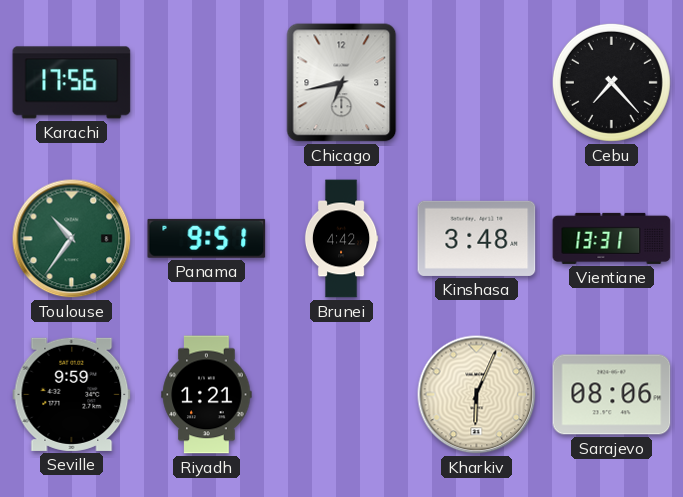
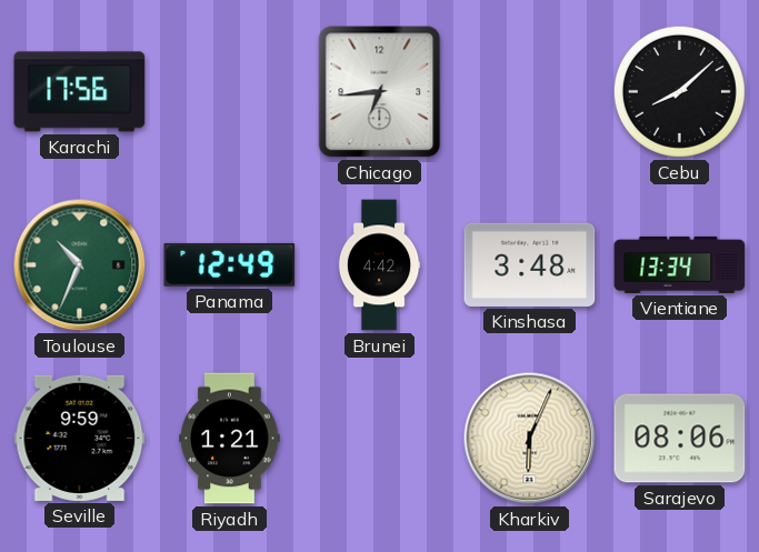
Chicago: 6:43 -> 6:44
Cebu: 7:23 -> 8:08
Toulouse: 10:36 -> 10:34
Panama: 9:51 -> 12:49
Vientiane: 13:31 -> 13:34
